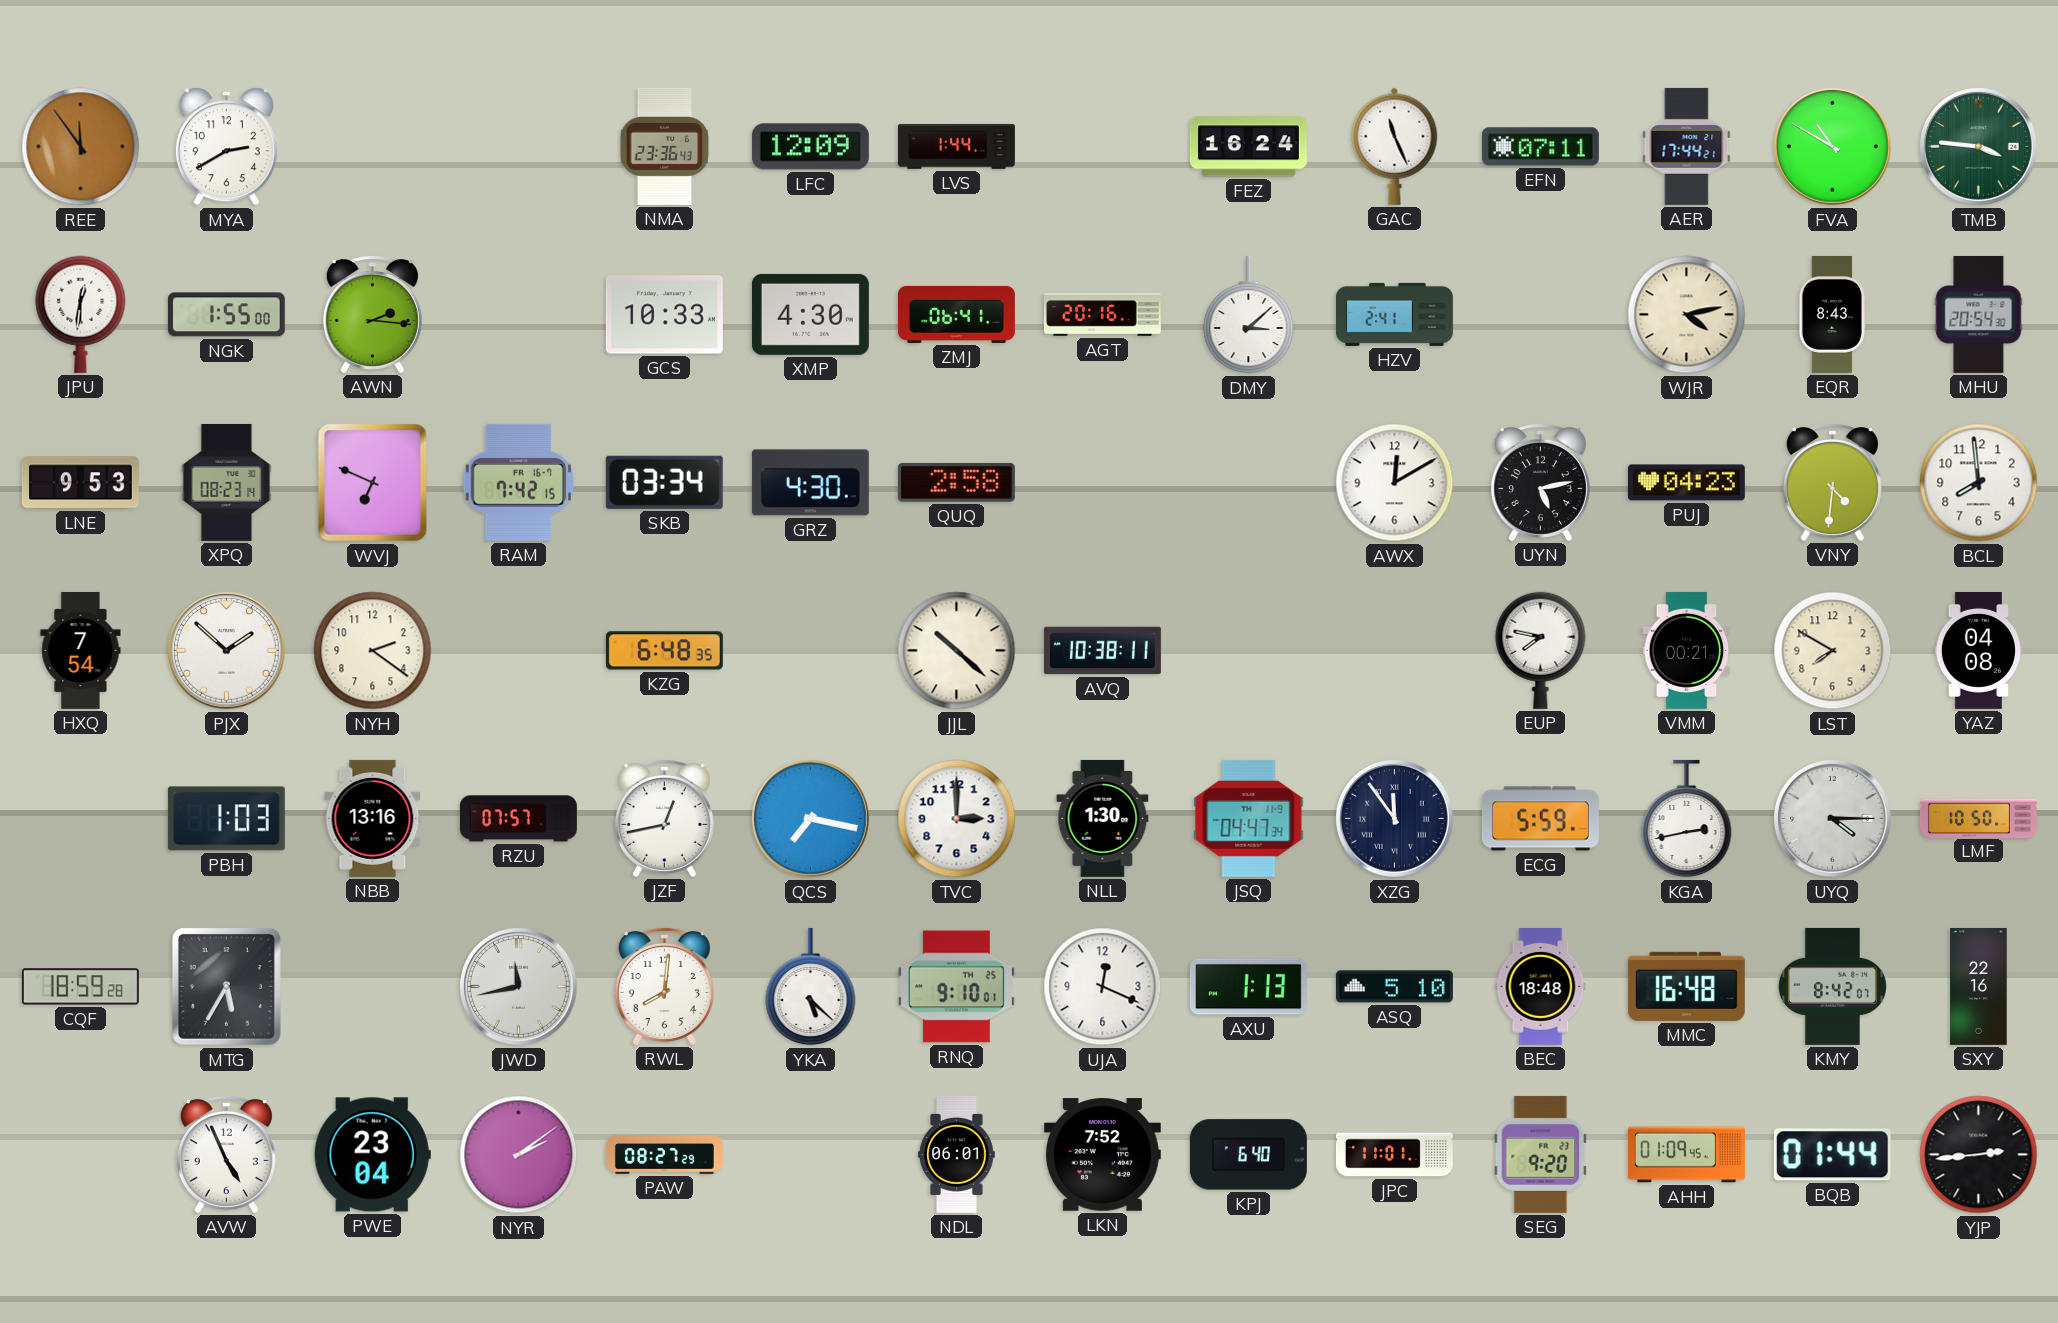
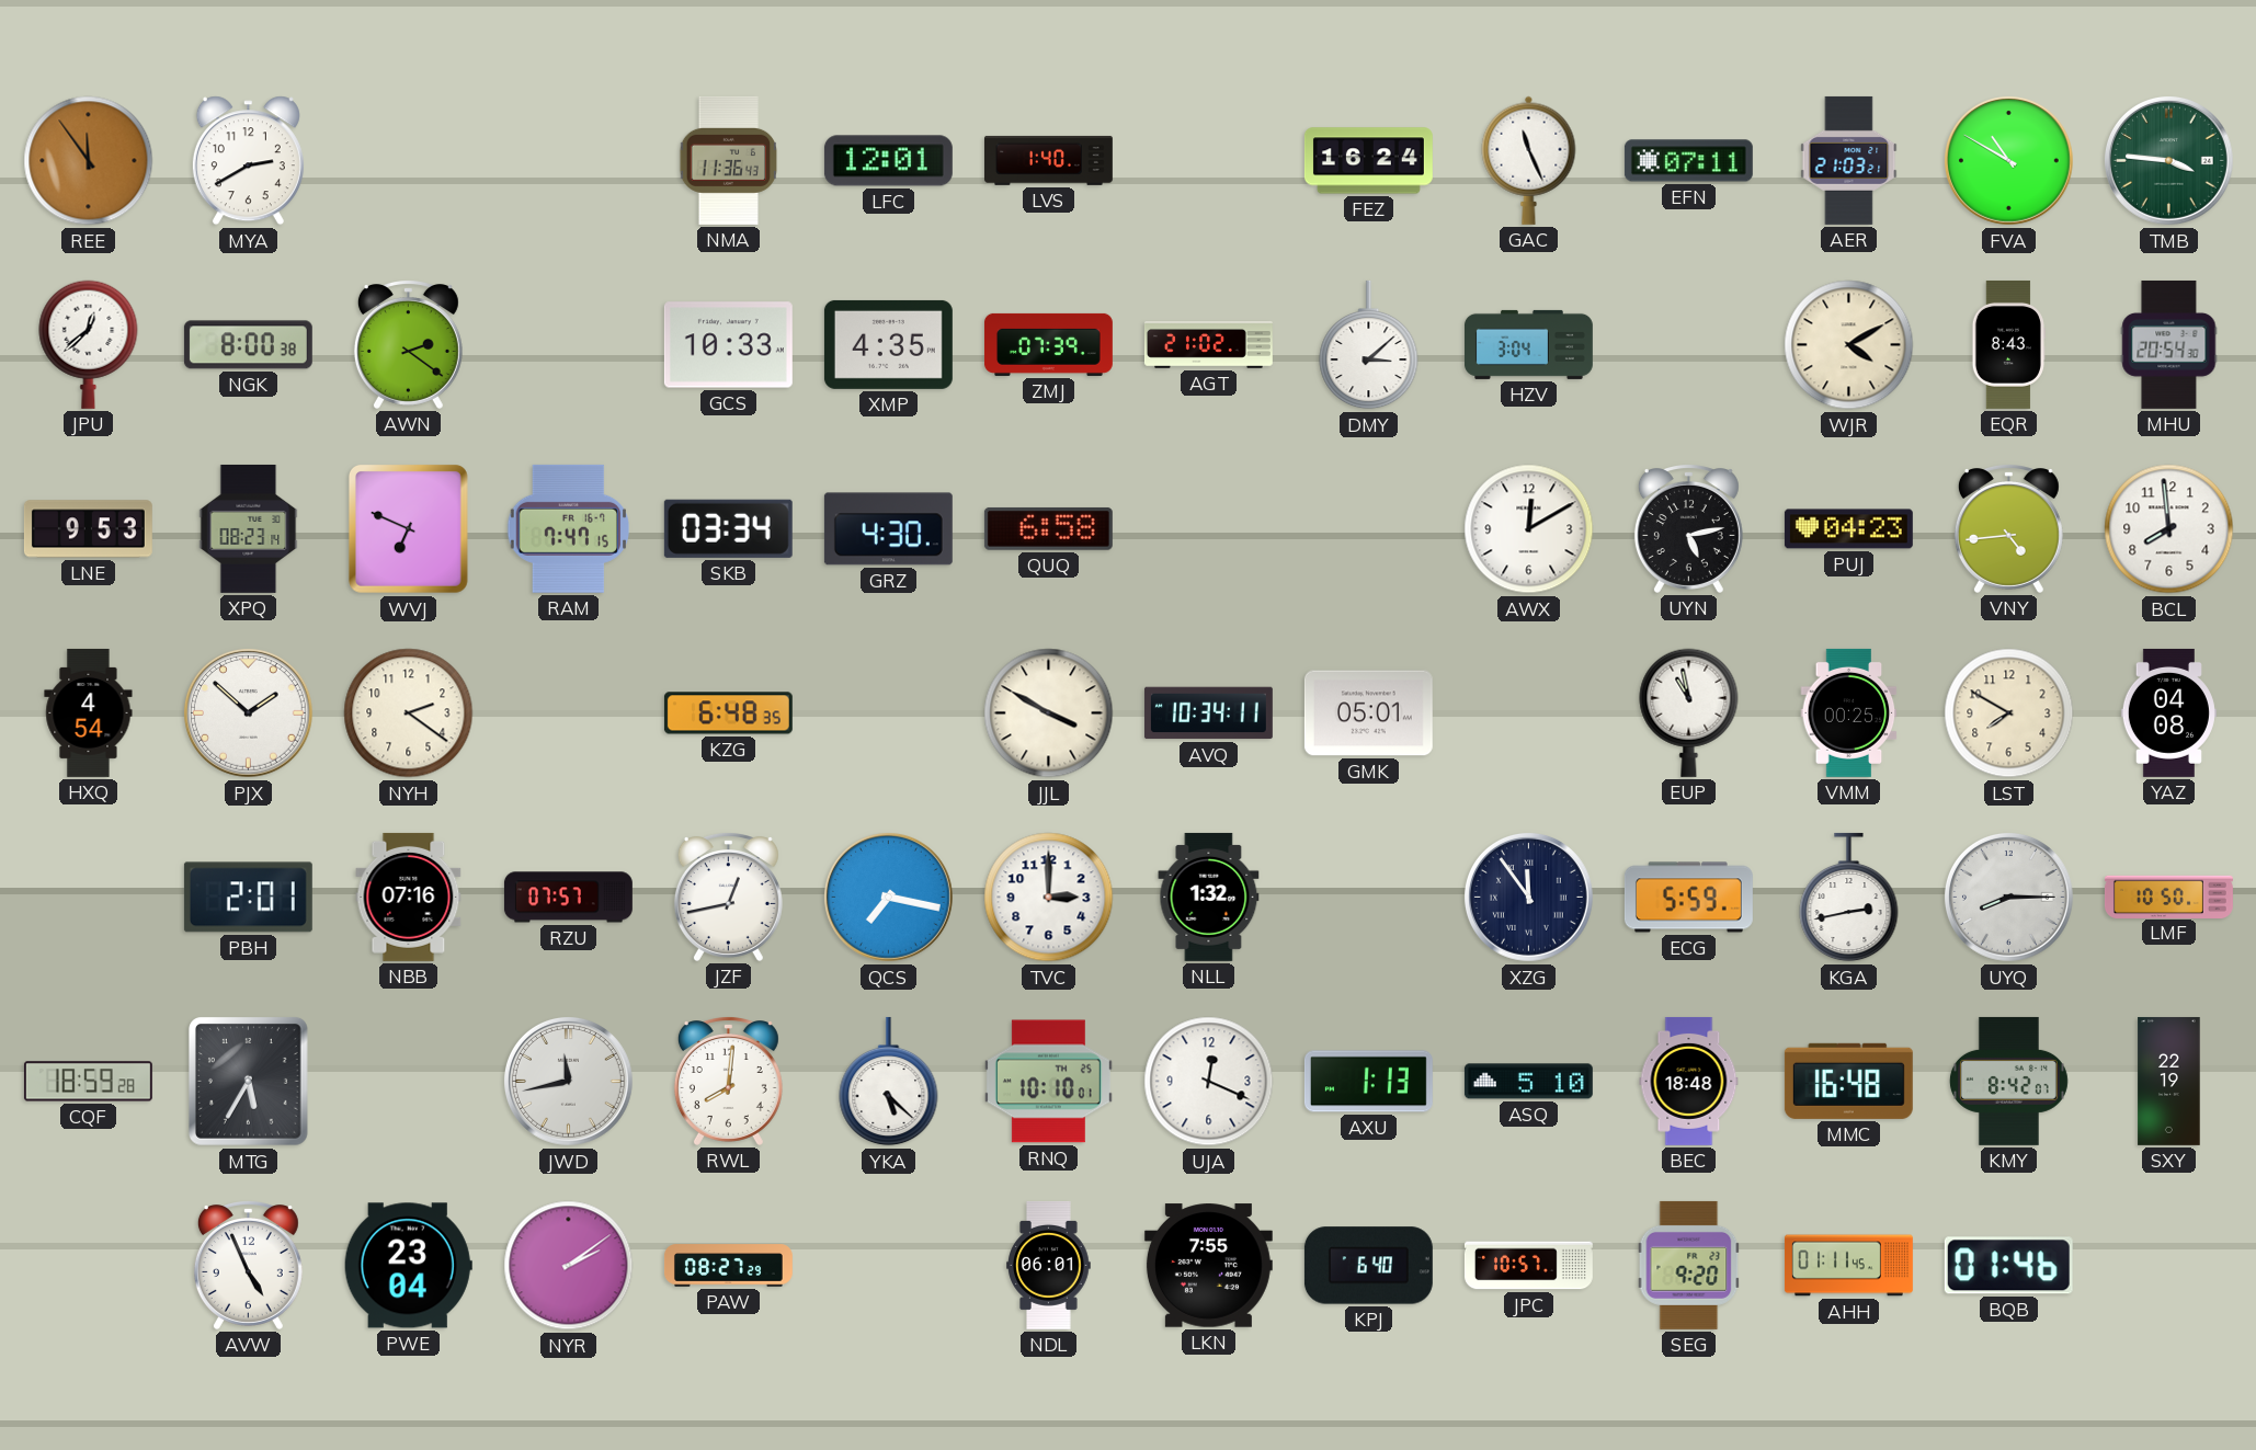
NMA: 23:36 -> 11:36
LFC: 12:09 -> 12:01
LVS: 1:44 -> 1:40
AER: 17:44 -> 21:03
JPU: 12:31 -> 12:38
NGK: 1:55 -> 8:00
AWN: 2:16 -> 2:21
XMP: 4:30 -> 4:35
ZMJ: 06:41 -> 07:39
AGT: 20:16 -> 21:02
HZV: 2:41 -> 3:04
WJR: 4:13 -> 4:10
RAM: 7:42 -> 7:47
QUQ: 2:58 -> 6:58
VNY: 4:31 -> 4:44
HXQ: 7:54 -> 4:54
JJL: 10:22 -> 3:50
AVQ: 10:38 -> 10:34
GMK: none -> 05:01
EUP: 7:47 -> 10:58
VMM: 00:21 -> 00:25
PBH: 1:03 -> 2:01
NBB: 13:16 -> 07:16
NLL: 1:30 -> 1:32
JSQ: 04:47 -> none
UYQ: 4:15 -> 8:15
RNQ: 9:10 -> 10:10
SXY: 22:16 -> 22:19
LKN: 7:52 -> 7:55
JPC: 11:01 -> 10:57
AHH: 01:09 -> 01:11
BQB: 01:44 -> 01:46
YJP: 2:44 -> none
